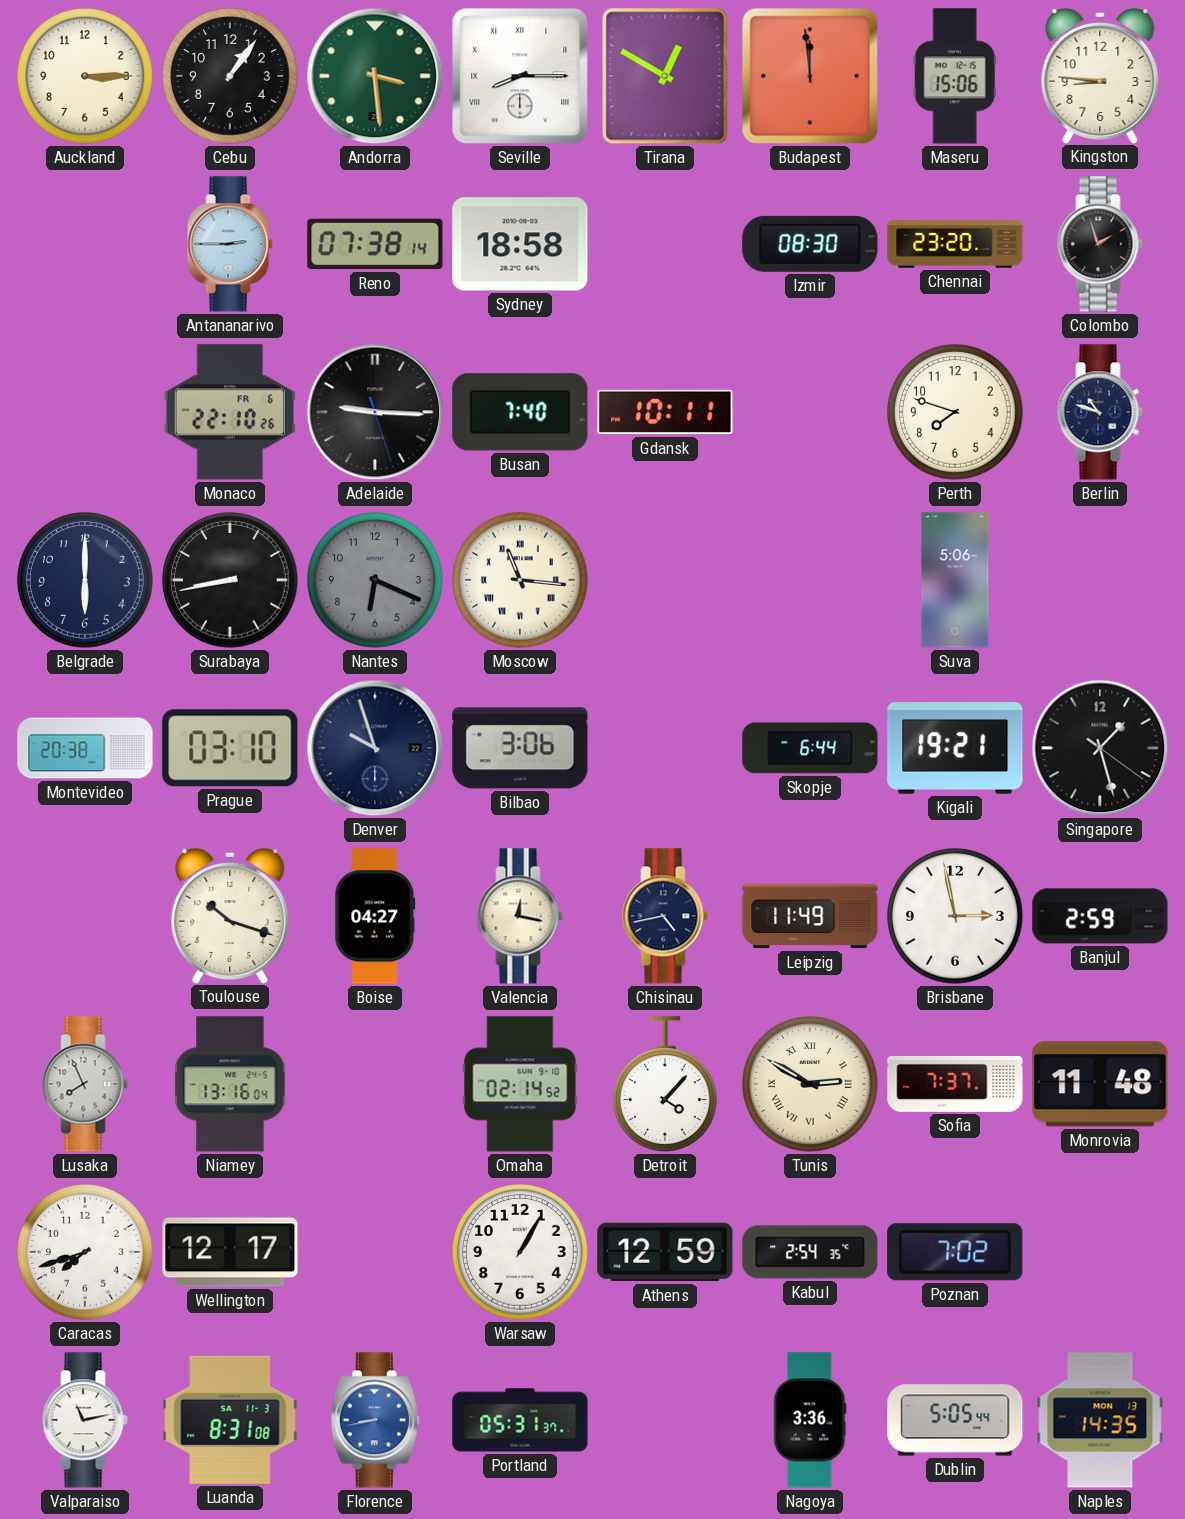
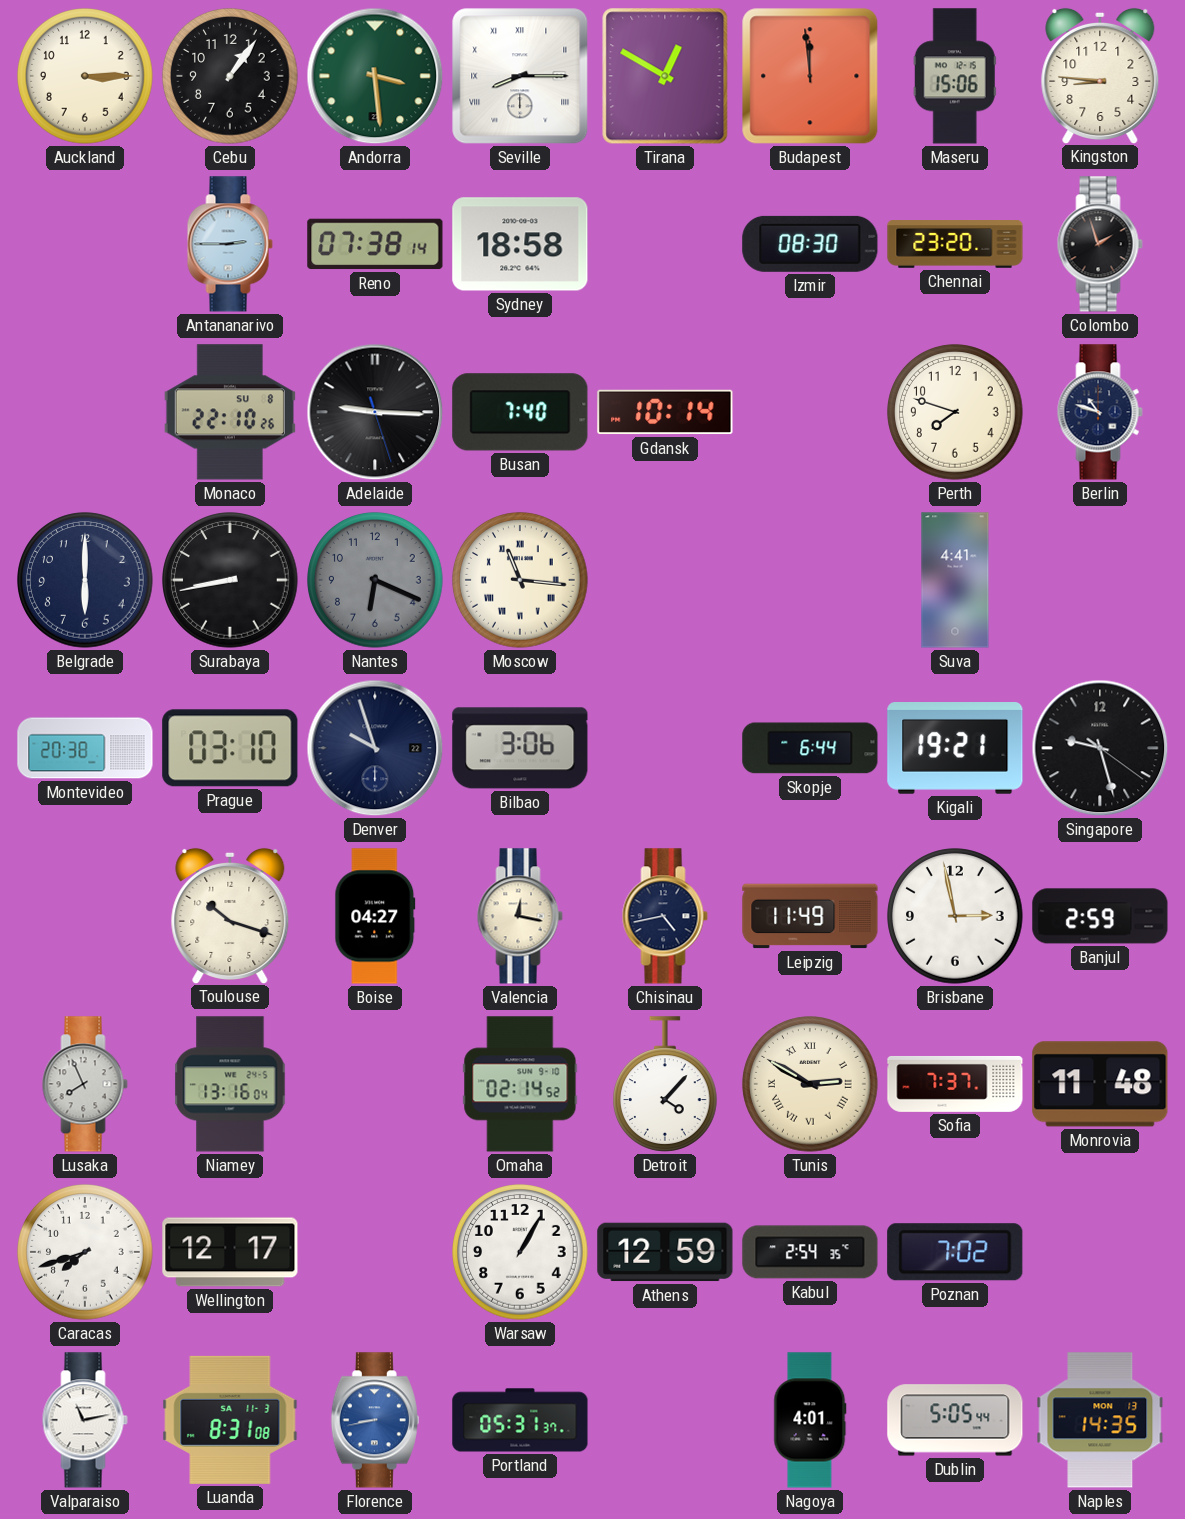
Monaco date: FR 6 -> SU 8
Gdansk: 10:11 -> 10:14
Suva: 5:06 -> 4:41
Singapore: 1:27 -> 9:27
Nagoya: 3:36 -> 4:01
